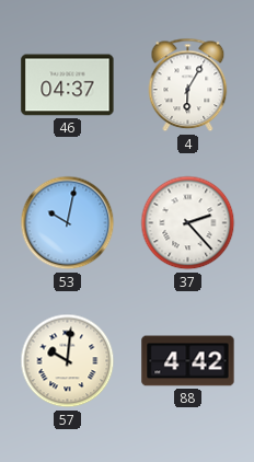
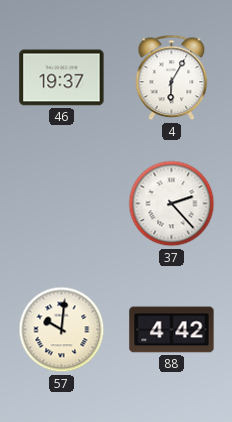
46: 04:37 -> 19:37
53: 10:02 -> none
